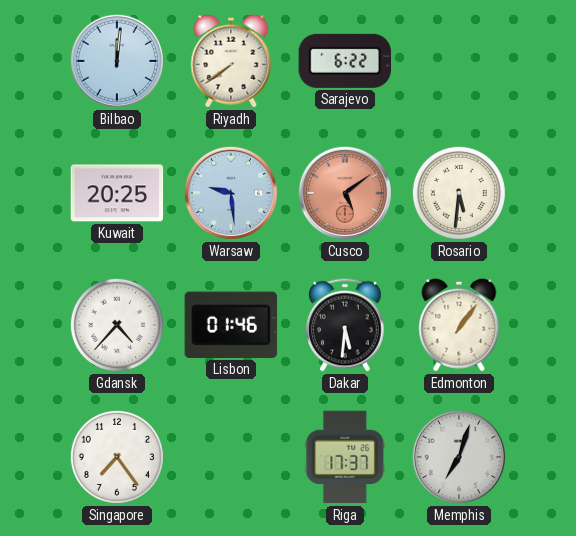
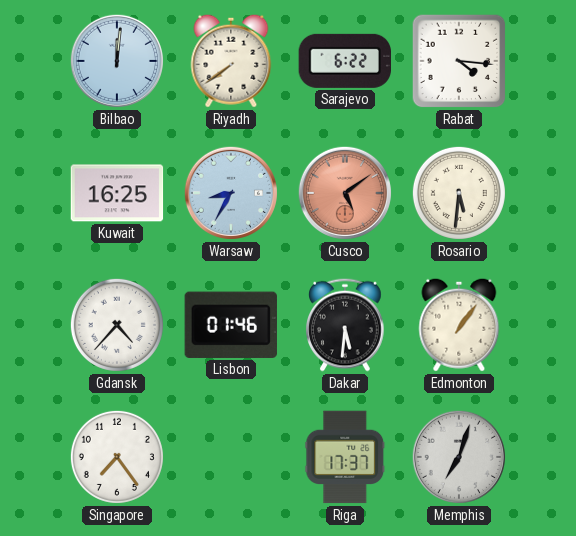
Rabat: none -> 4:16
Kuwait: 20:25 -> 16:25
Warsaw: 9:29 -> 8:35
